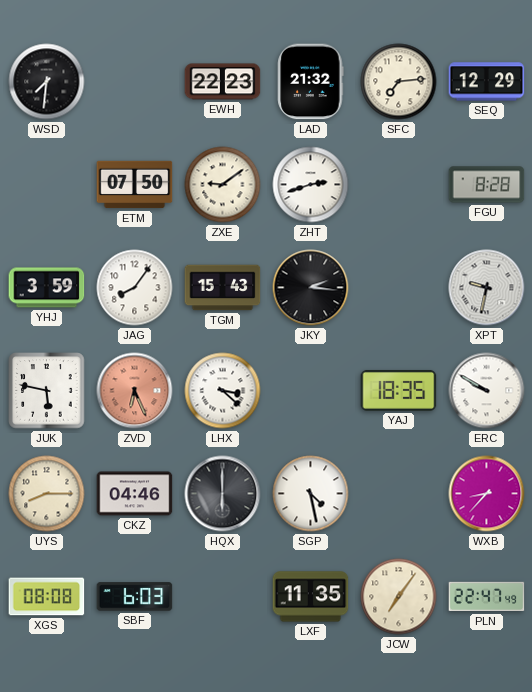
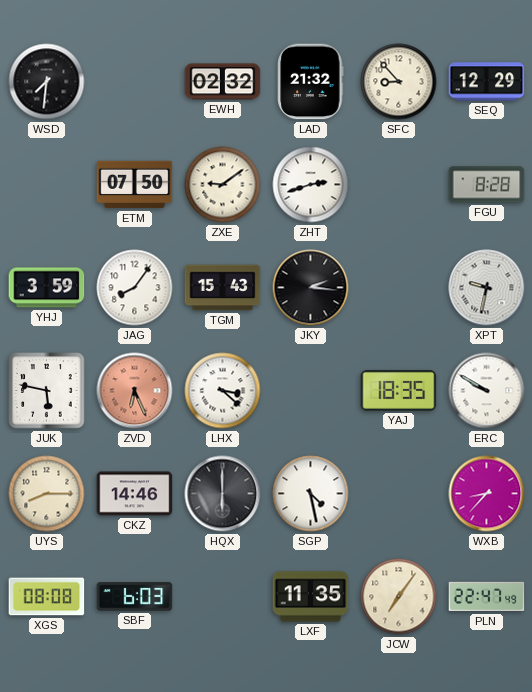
EWH: 22:23 -> 02:32
SFC: 7:14 -> 8:53
CKZ: 04:46 -> 14:46
